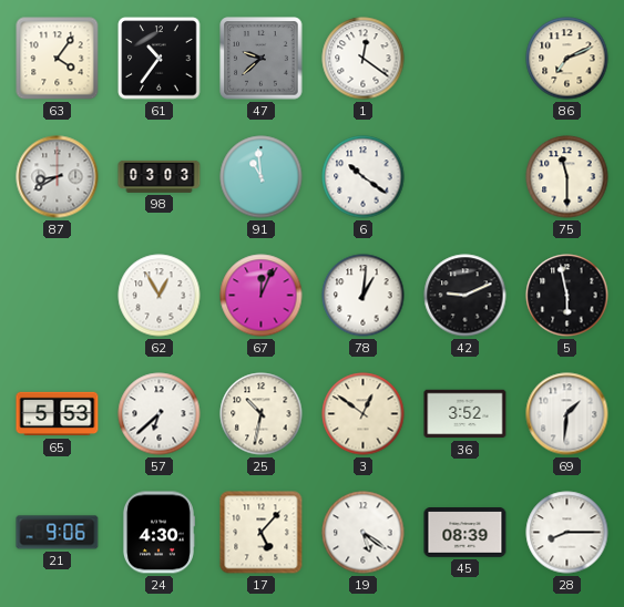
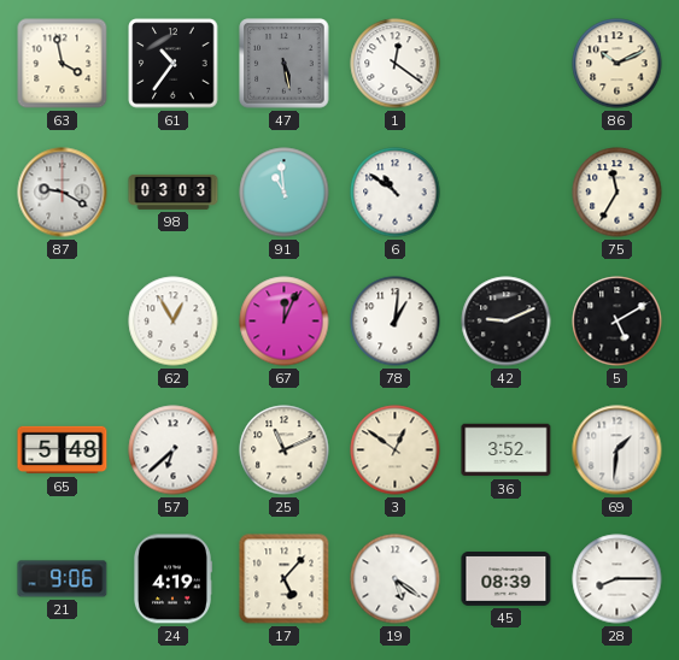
63: 4:06 -> 3:58
47: 9:38 -> 5:28
86: 7:11 -> 10:11
87: 8:40 -> 9:20
6: 10:21 -> 10:51
75: 11:30 -> 11:35
5: 5:58 -> 5:10
65: 5:53 -> 5:48
25: 10:32 -> 11:11
24: 4:30 -> 4:19
